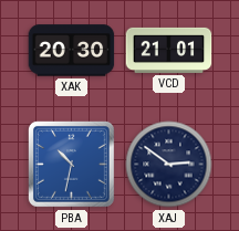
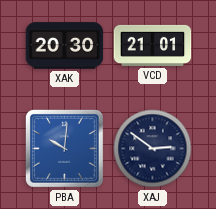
PBA: 10:32 -> 10:01
